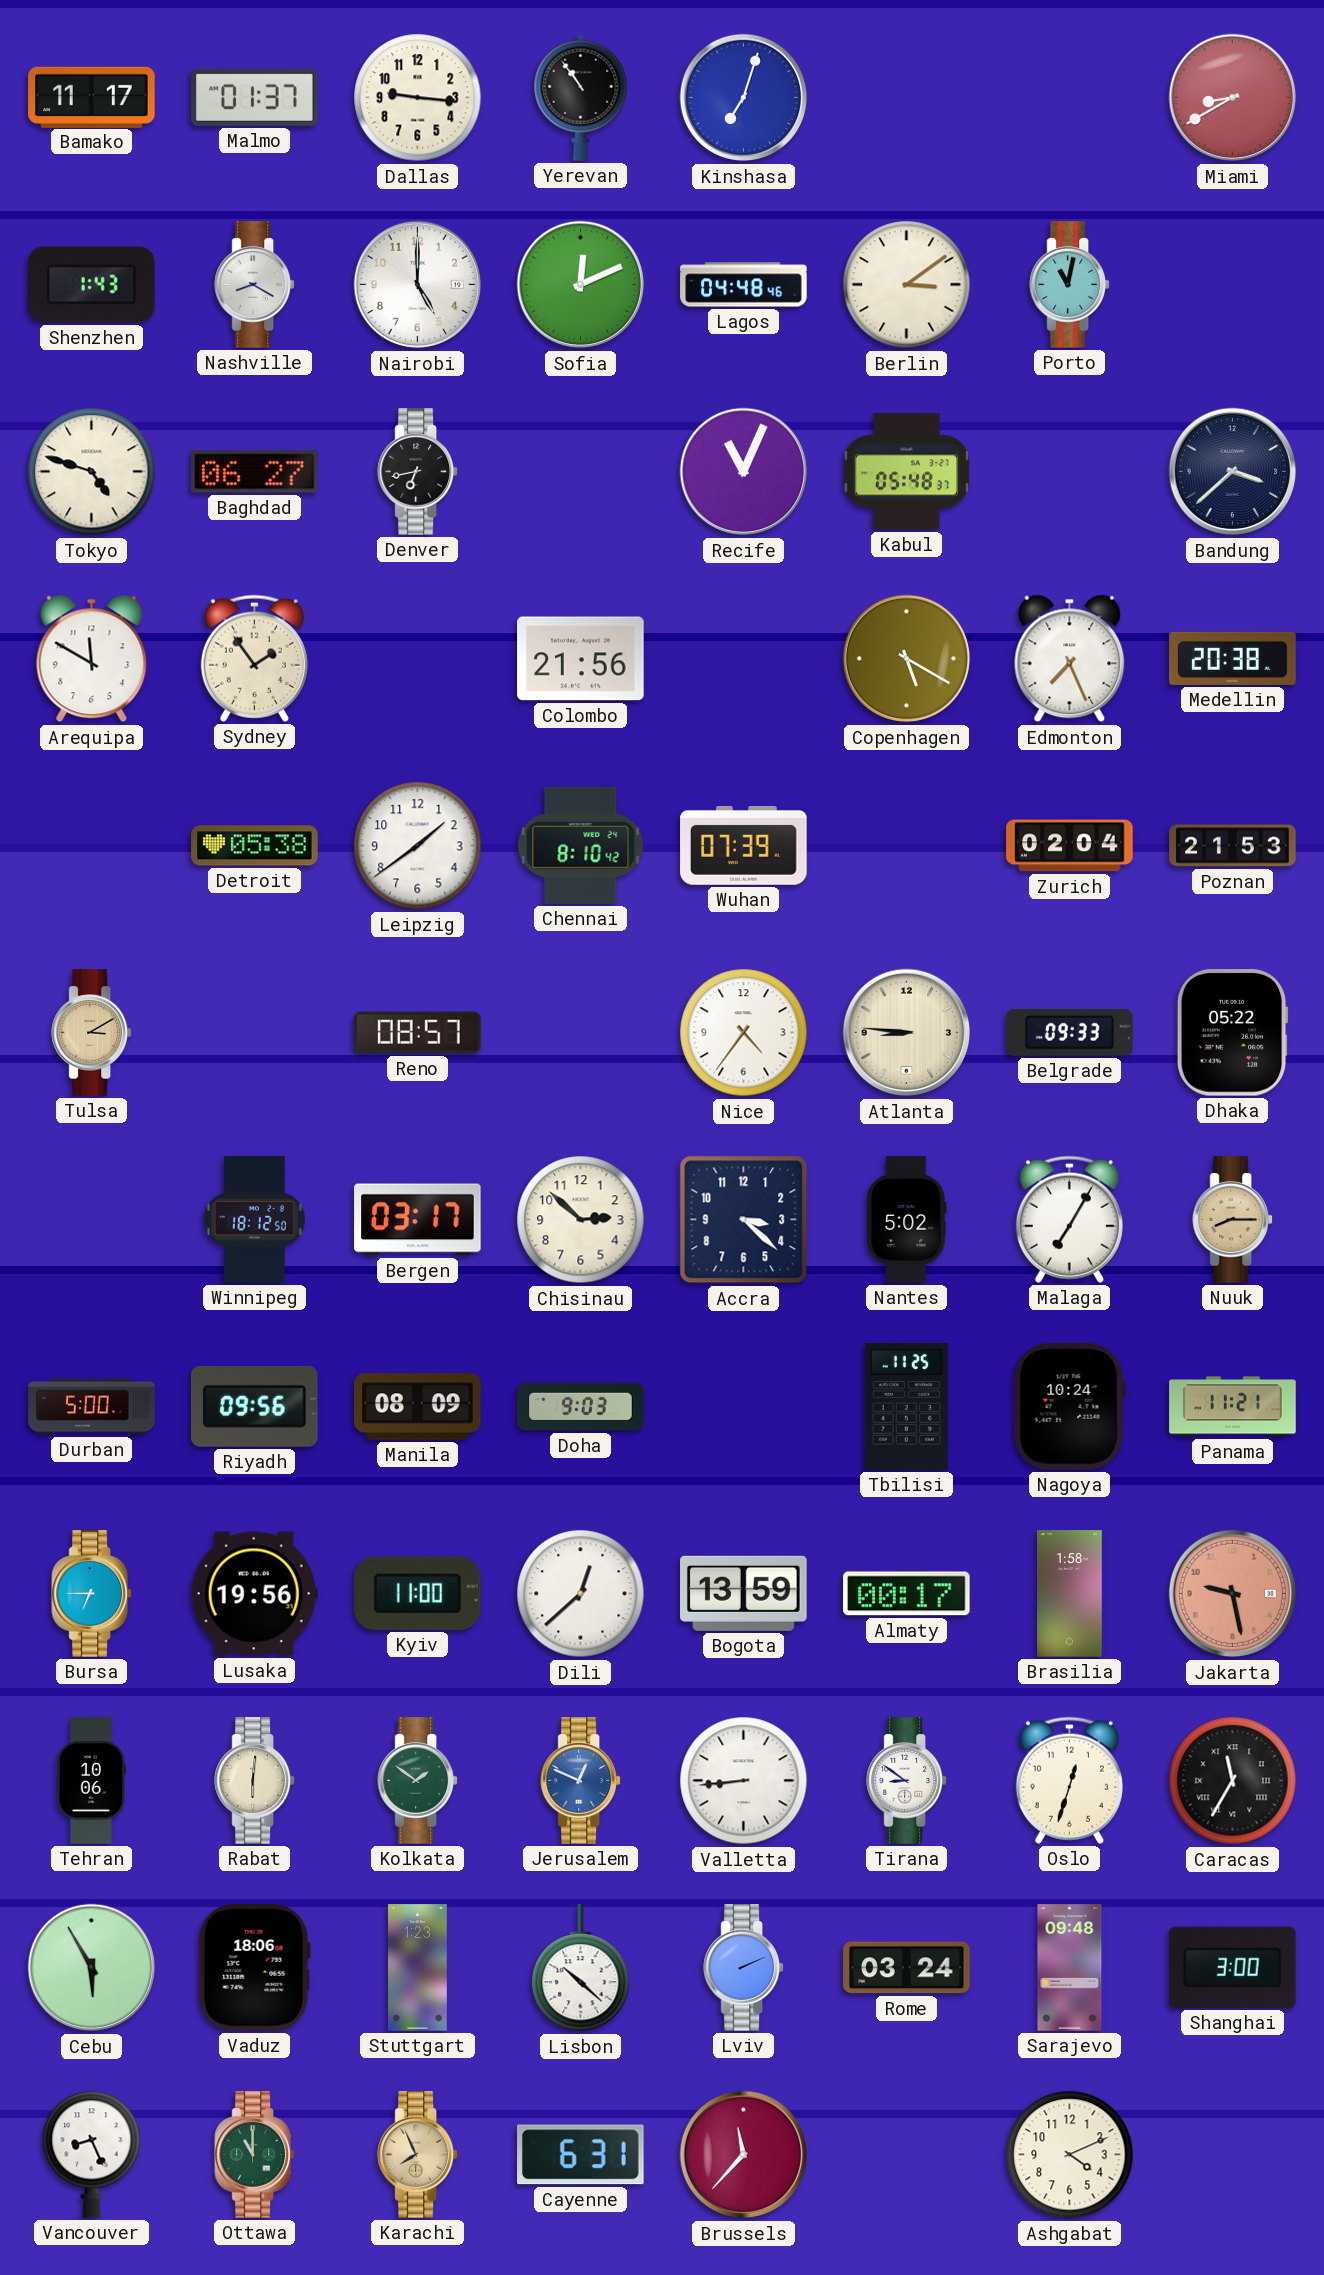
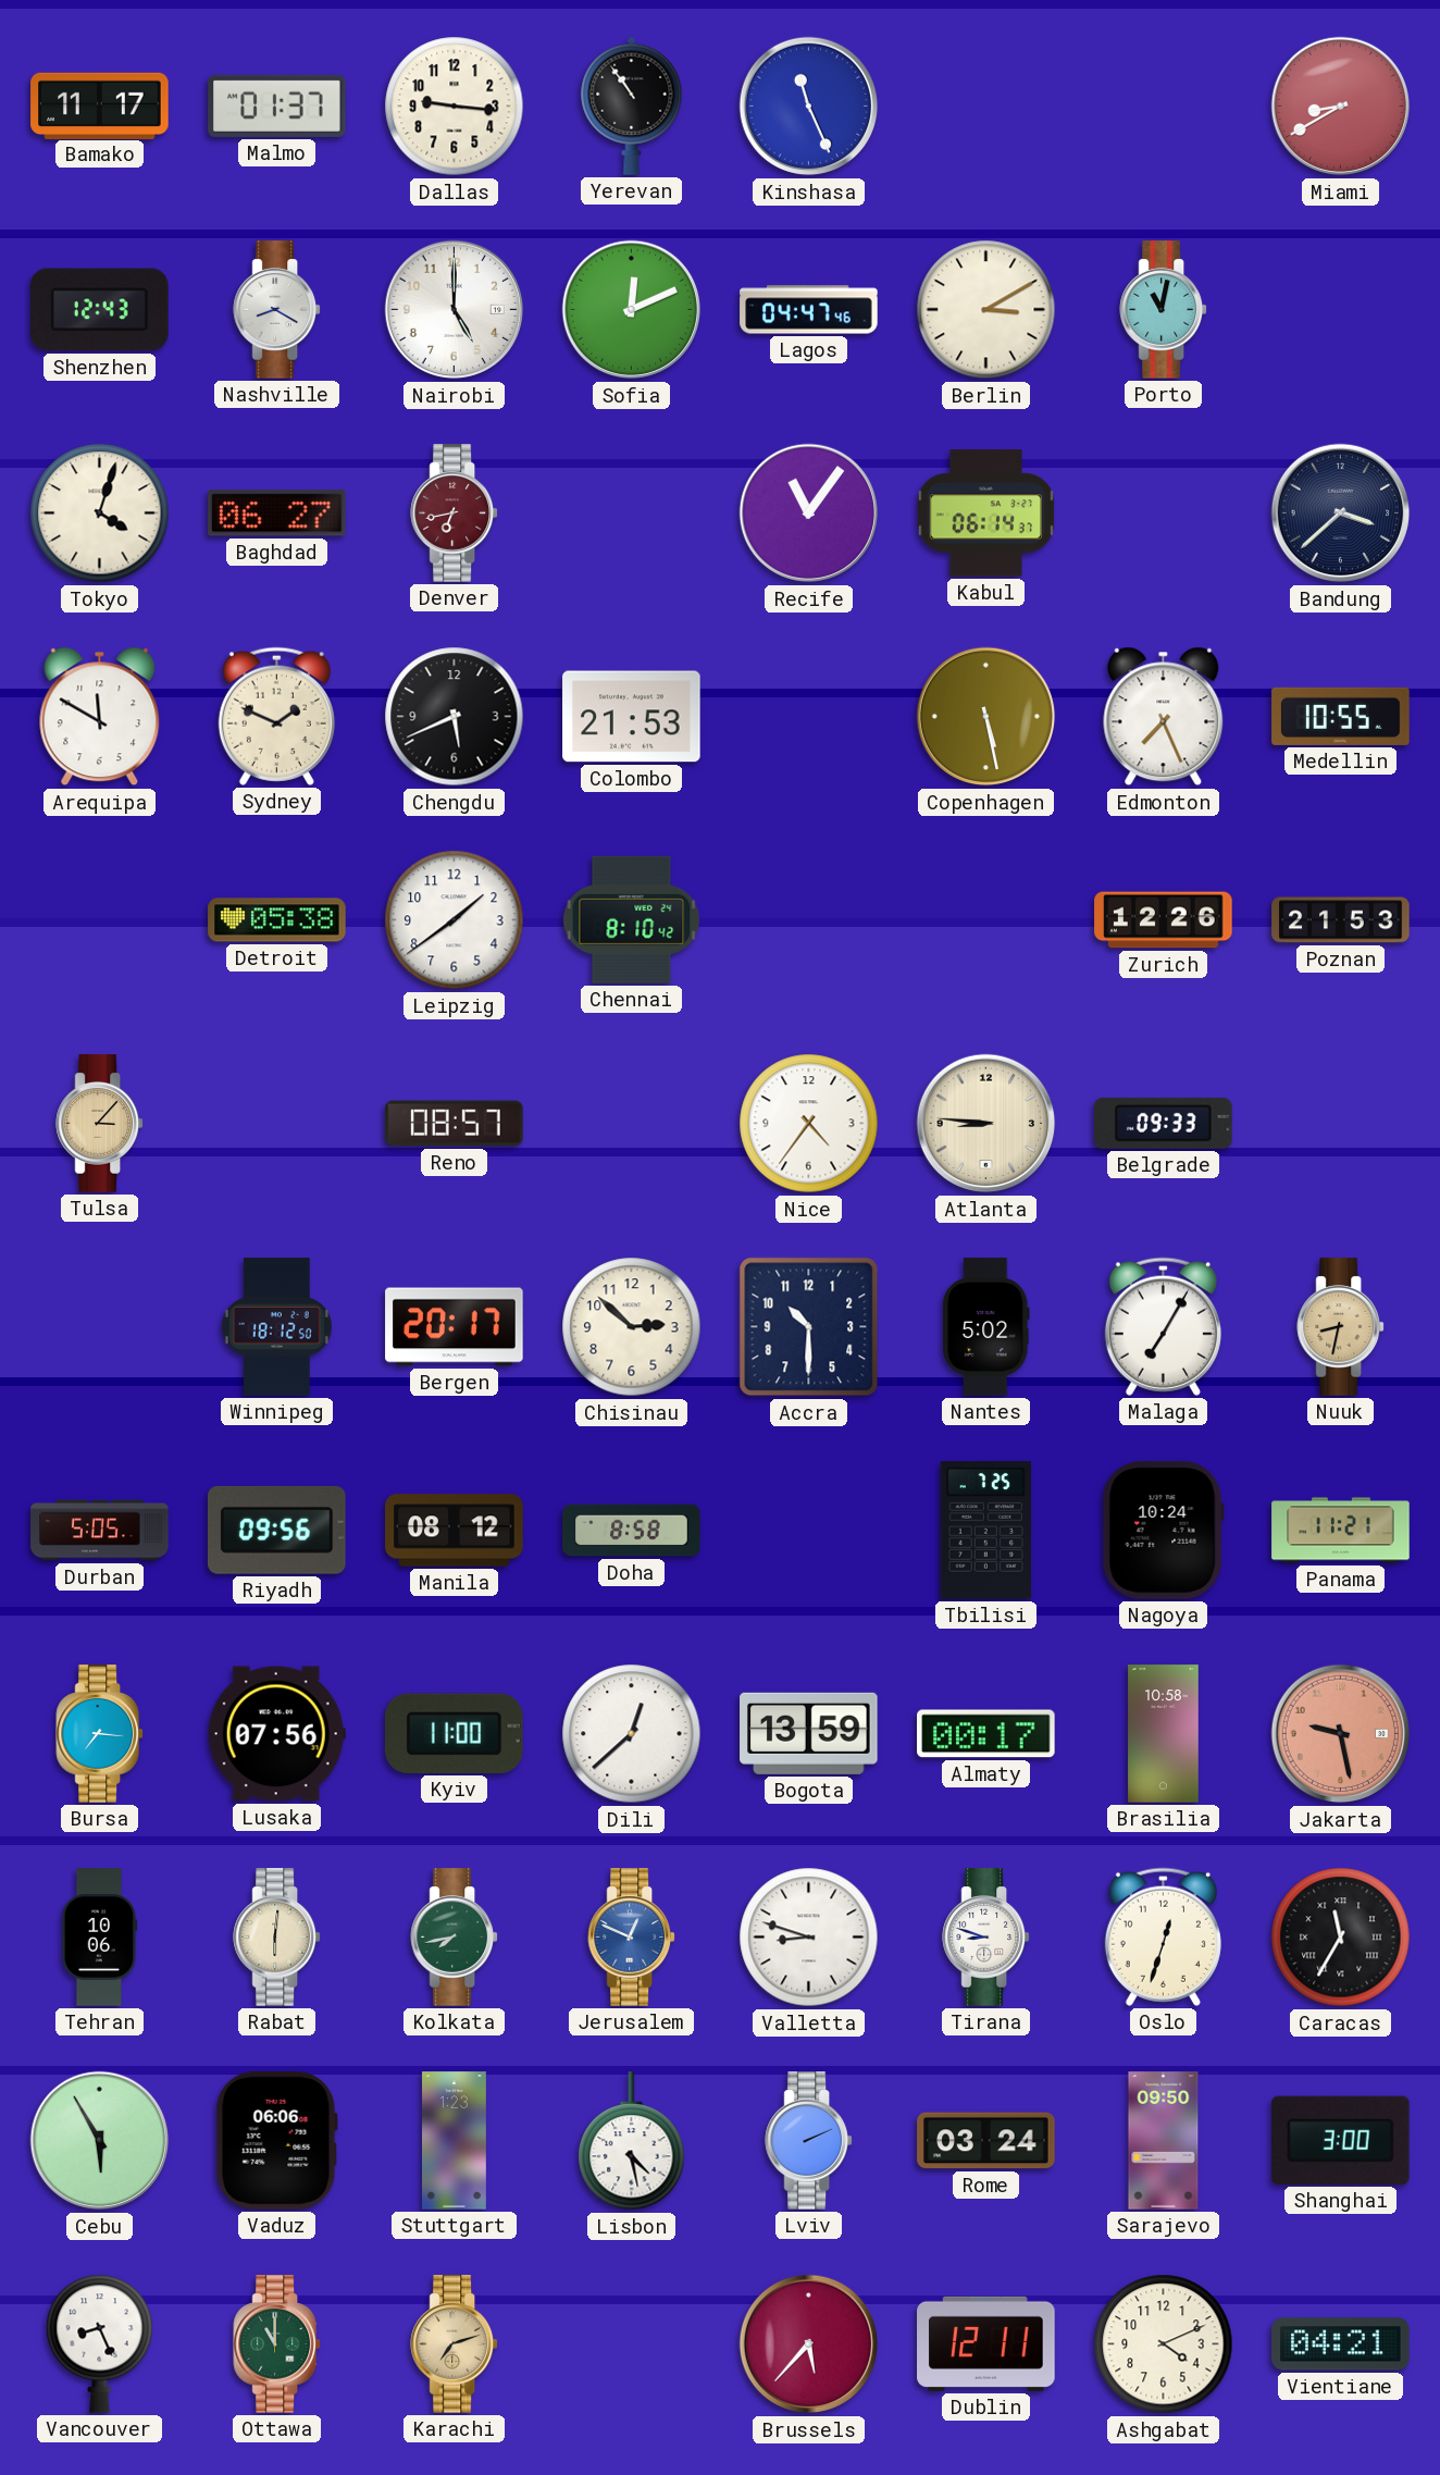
Kinshasa: 7:03 -> 11:26
Shenzhen: 1:43 -> 12:43
Lagos: 04:48 -> 04:47
Berlin: 3:09 -> 3:10
Tokyo: 4:48 -> 4:03
Denver dial: black -> burgundy
Recife: 11:04 -> 11:06
Kabul: 05:48 -> 06:14
Sydney: 1:54 -> 1:49
Chengdu: none -> 5:41
Colombo: 21:56 -> 21:53
Copenhagen: 5:20 -> 5:28
Medellin: 20:38 -> 10:55
Wuhan: 07:39 -> none
Zurich: 02:04 -> 12:26
Tulsa: 3:10 -> 3:07
Dhaka: 05:22 -> none
Bergen: 03:17 -> 20:17
Accra: 3:22 -> 10:30
Nuuk: 8:15 -> 8:32
Durban: 5:00 -> 5:05
Manila: 08:09 -> 08:12
Doha: 9:03 -> 8:58
Tbilisi: 11:25 -> 7:25
Bursa: 6:45 -> 7:16
Lusaka: 19:56 -> 07:56
Brasilia: 1:58 -> 10:58
Kolkata: 1:51 -> 7:43
Valletta: 8:44 -> 8:48
Tirana: 8:51 -> 8:48
Vaduz: 18:06 -> 06:06
Lisbon: 10:22 -> 4:28
Sarajevo: 09:48 -> 09:50
Karachi: 7:56 -> 7:12
Cayenne: 6:31 -> none
Brussels: 11:37 -> 5:37
Dublin: none -> 12:11
Vientiane: none -> 04:21
